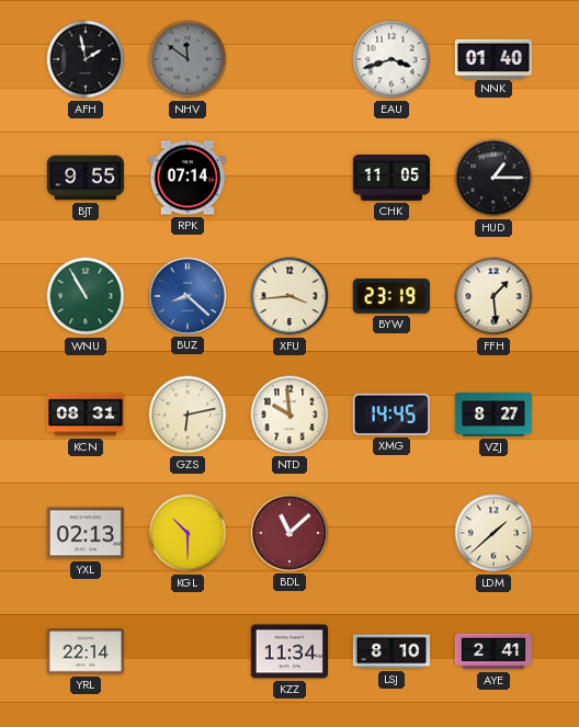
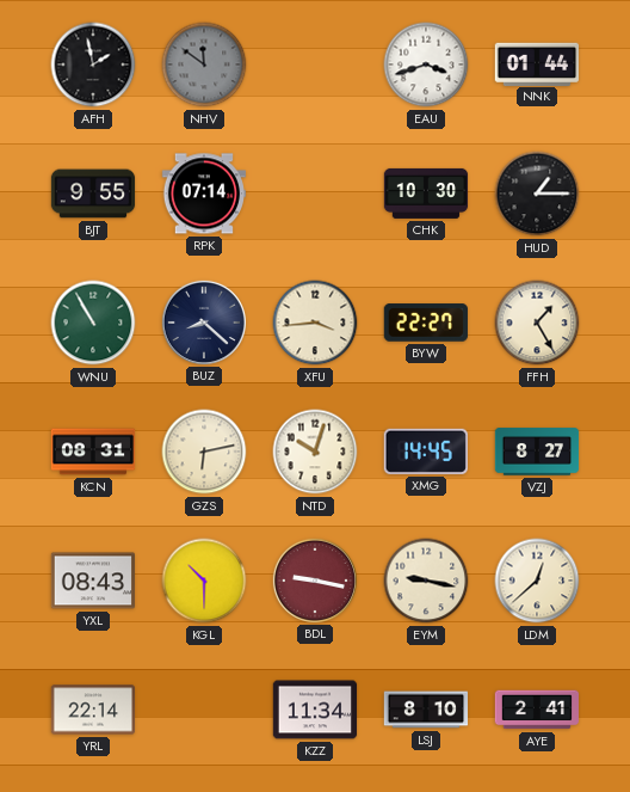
NNK: 01:40 -> 01:44
CHK: 11:05 -> 10:30
BUZ dial: blue -> navy
BYW: 23:19 -> 22:27
FFH: 1:29 -> 1:25
NTD: 9:59 -> 10:03
YXL: 02:13 -> 08:43
BDL: 11:08 -> 9:17
EYM: none -> 9:17
LDM: 1:38 -> 12:38
